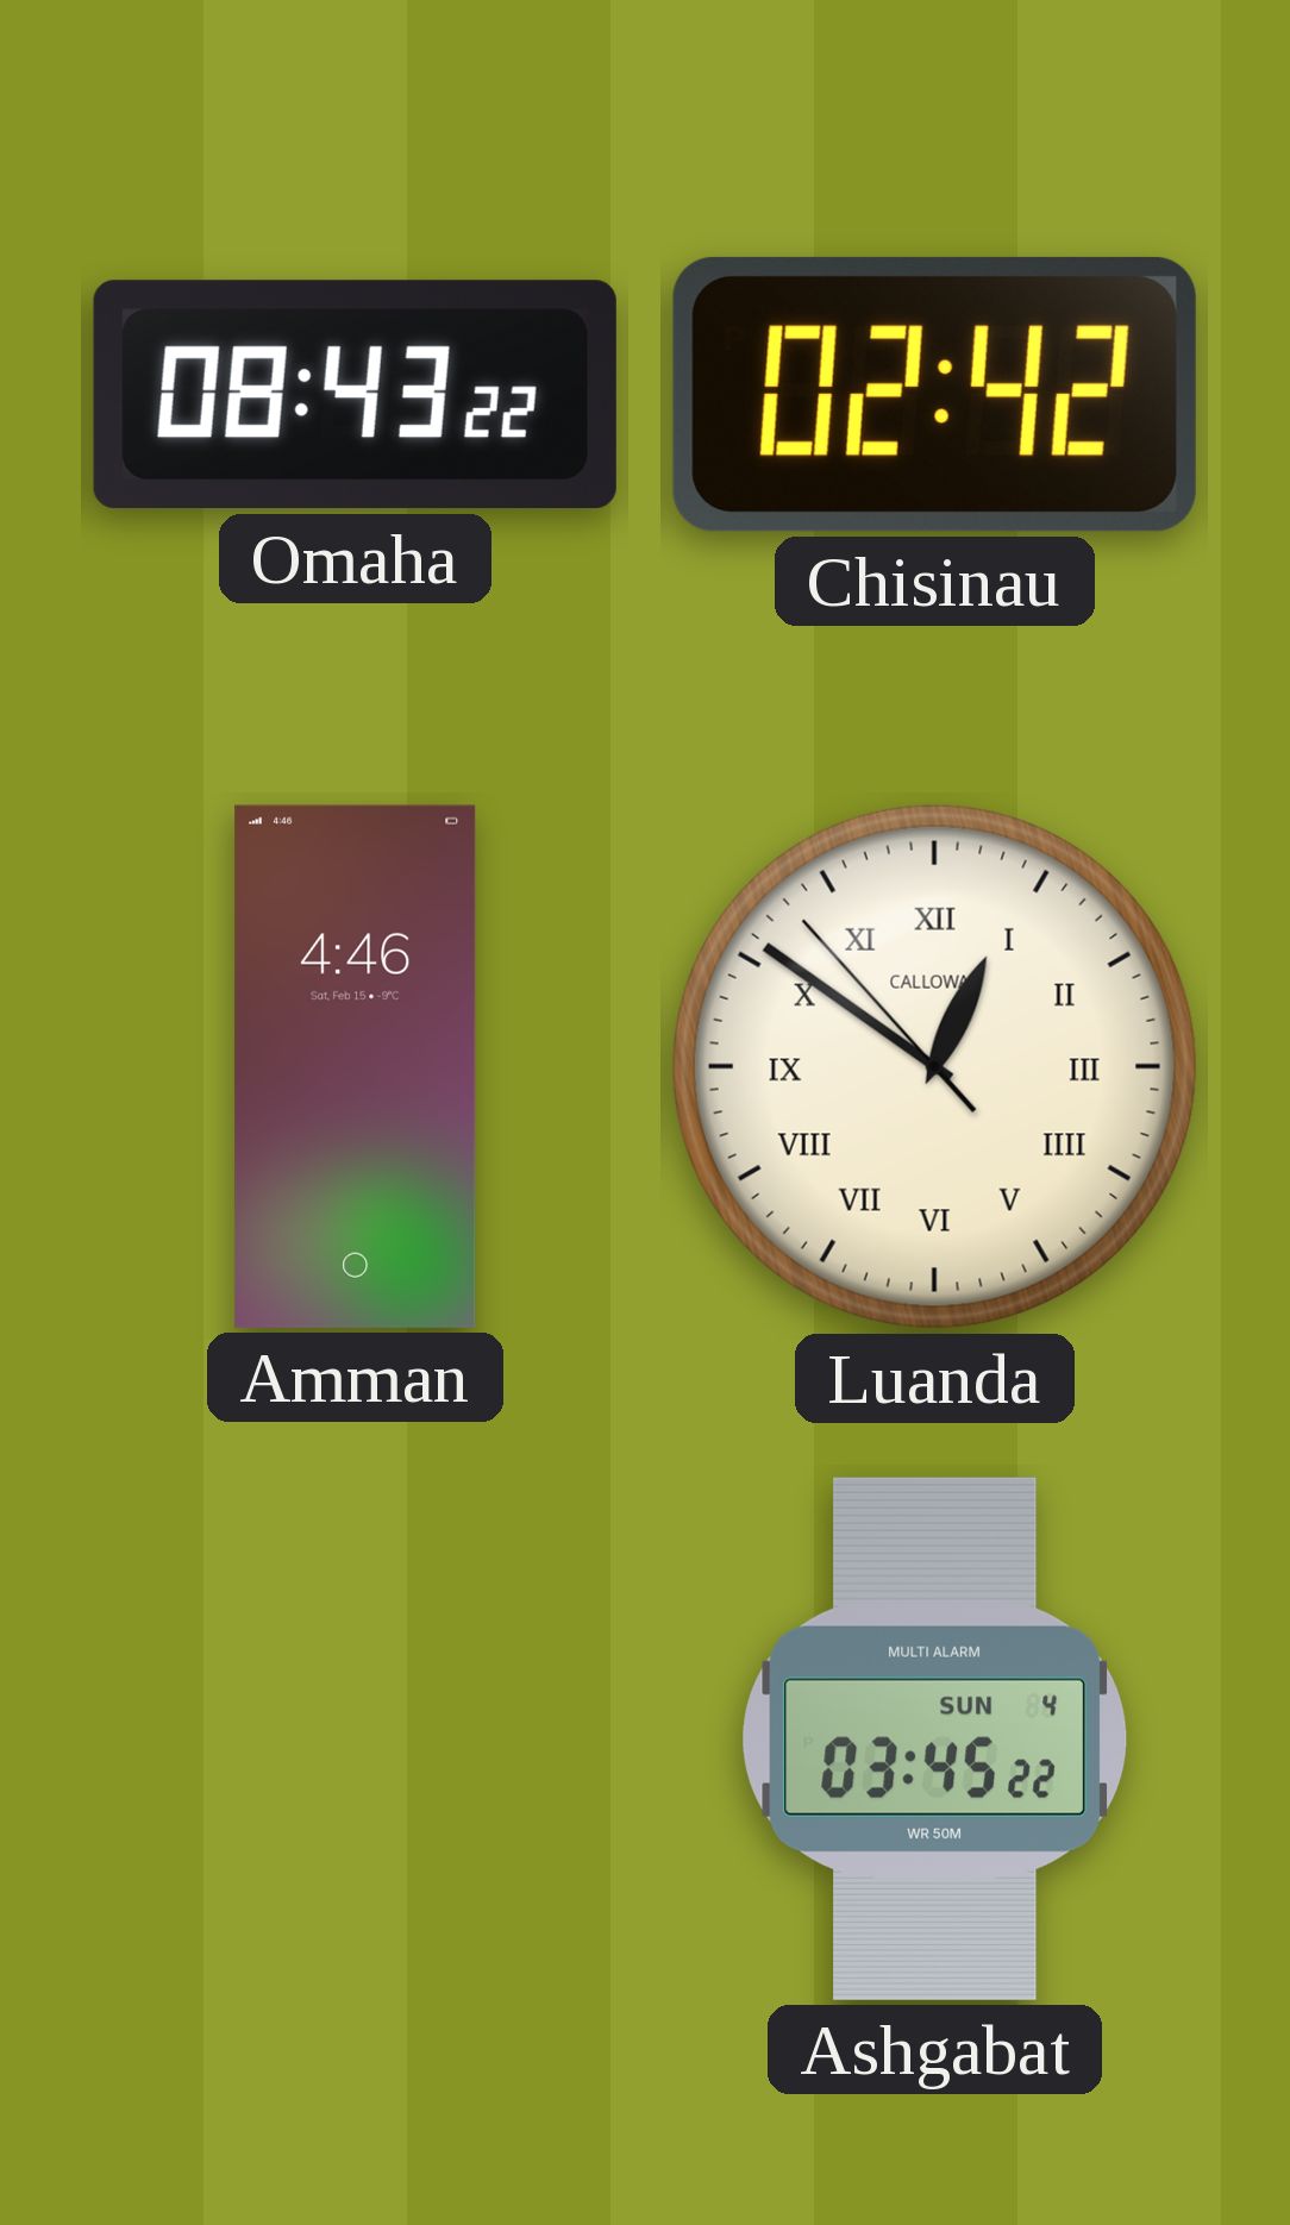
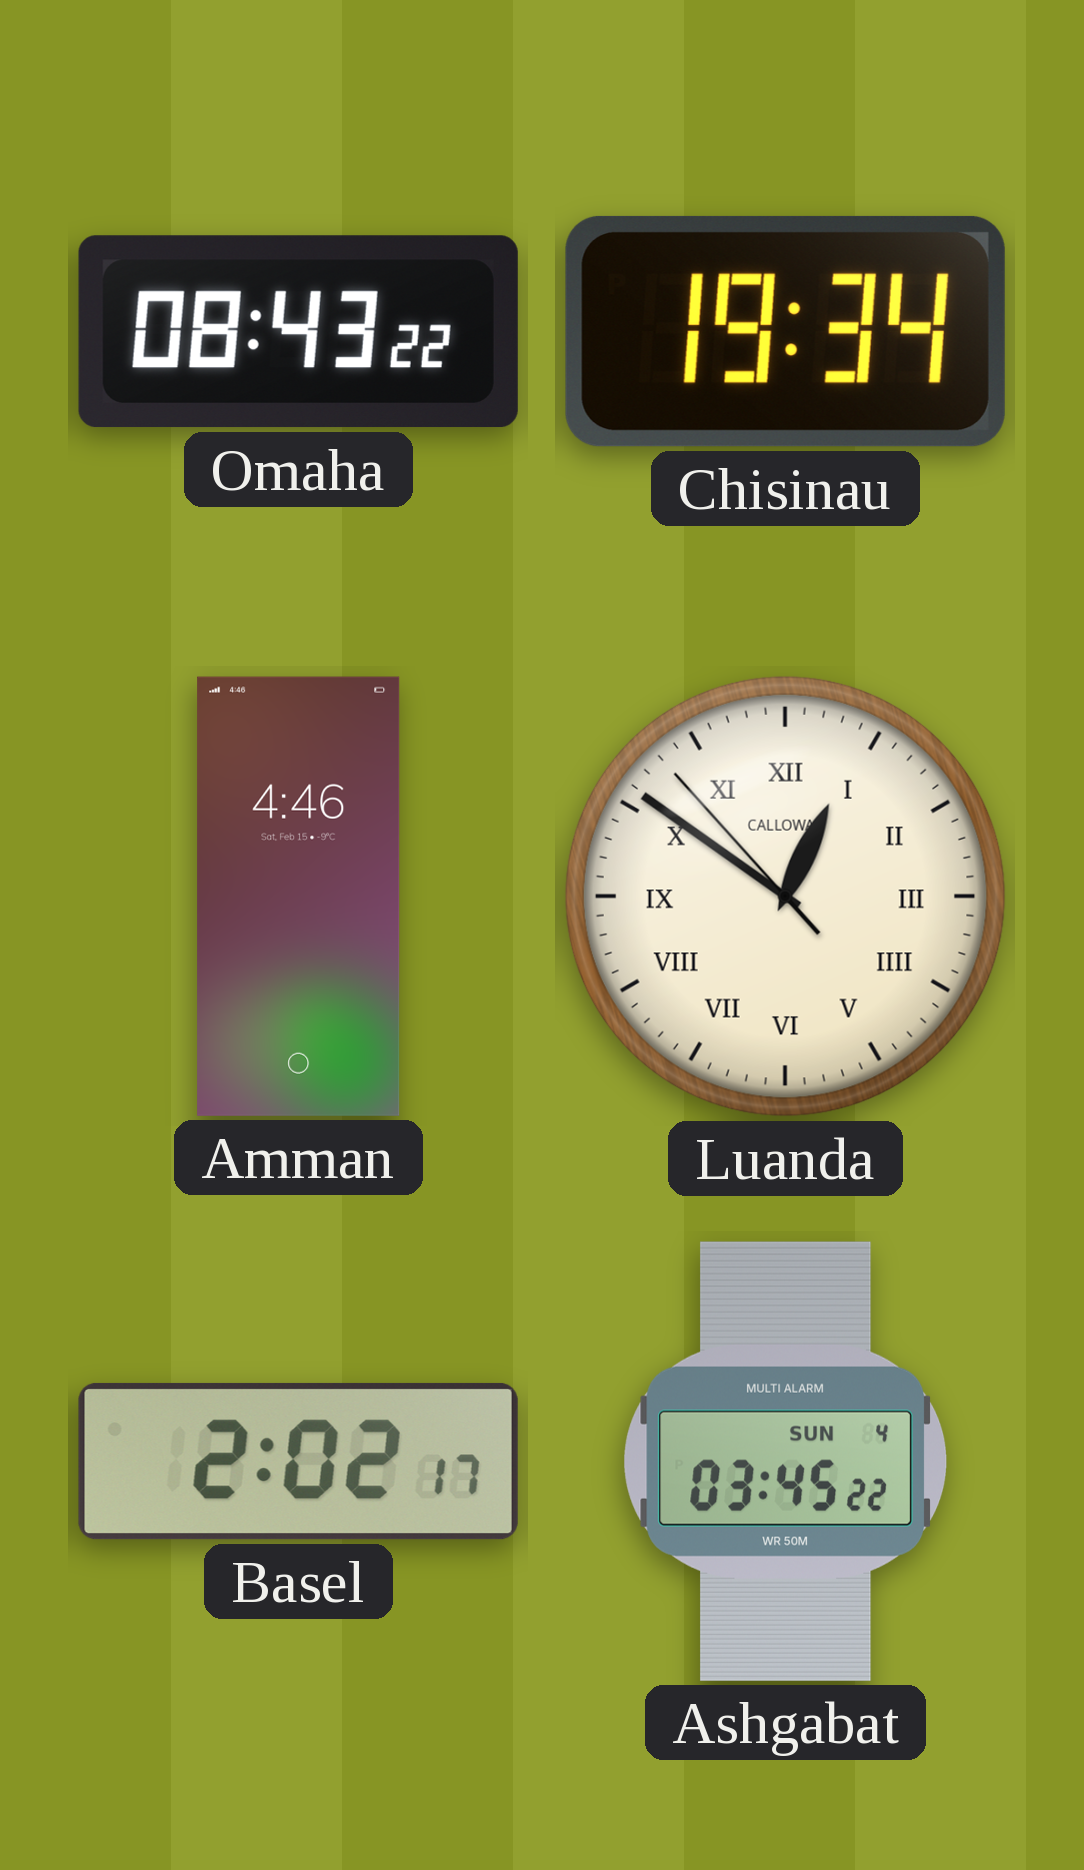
Chisinau: 02:42 -> 19:34
Basel: none -> 2:02
